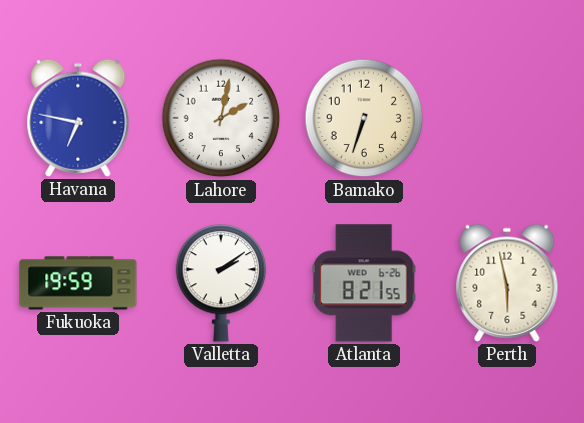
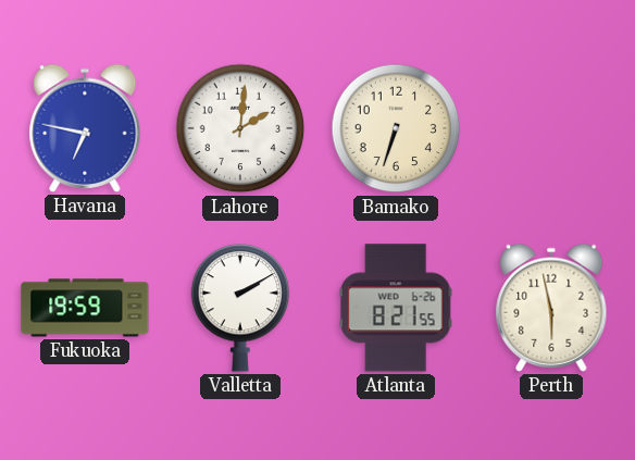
Lahore: 2:02 -> 2:01
Valletta: 2:09 -> 2:10
